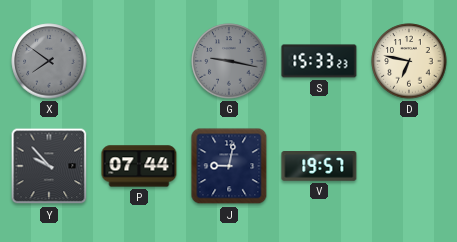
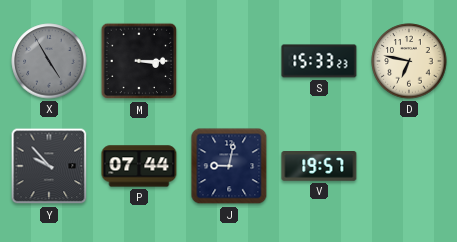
X: 7:51 -> 4:55
M: none -> 3:15
G: 9:17 -> none
